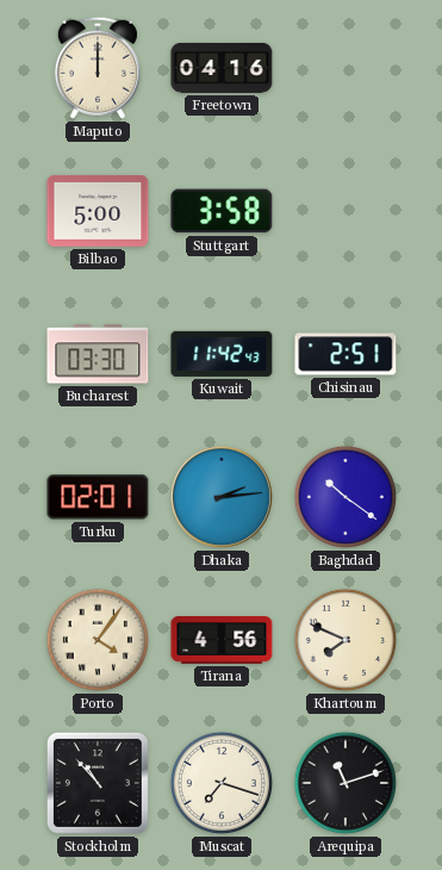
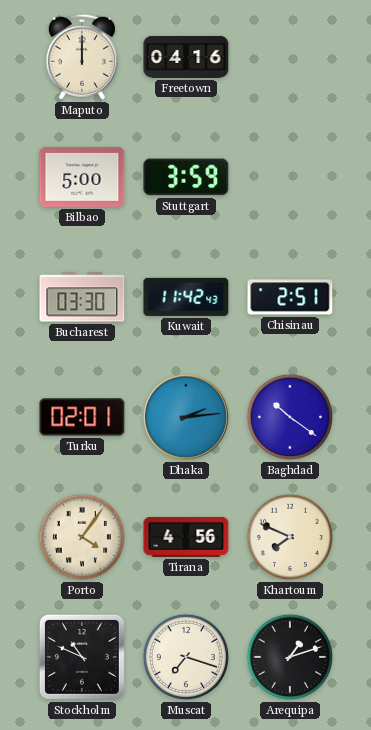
Stuttgart: 3:58 -> 3:59
Stockholm: 10:53 -> 10:49
Arequipa: 11:12 -> 1:12
